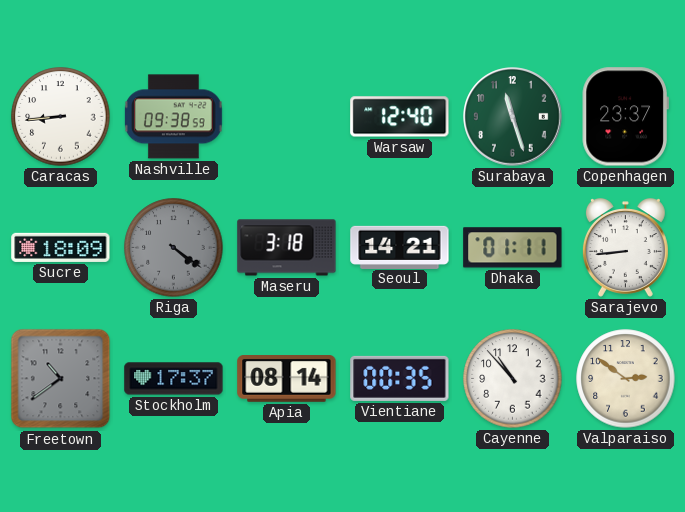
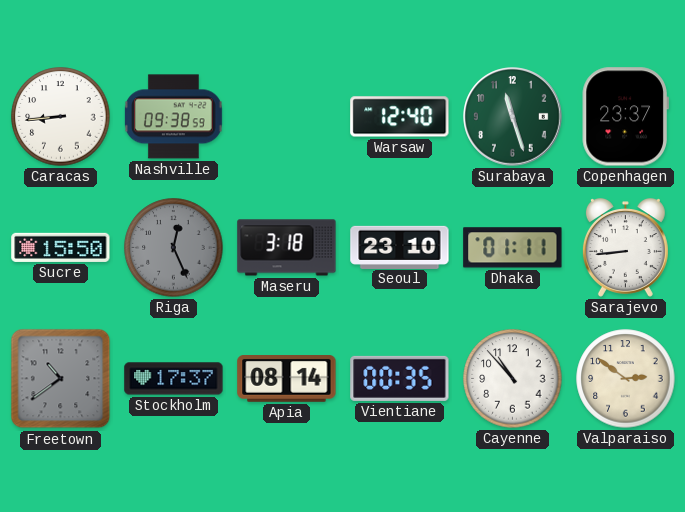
Sucre: 18:09 -> 15:50
Riga: 4:21 -> 12:26
Seoul: 14:21 -> 23:10
